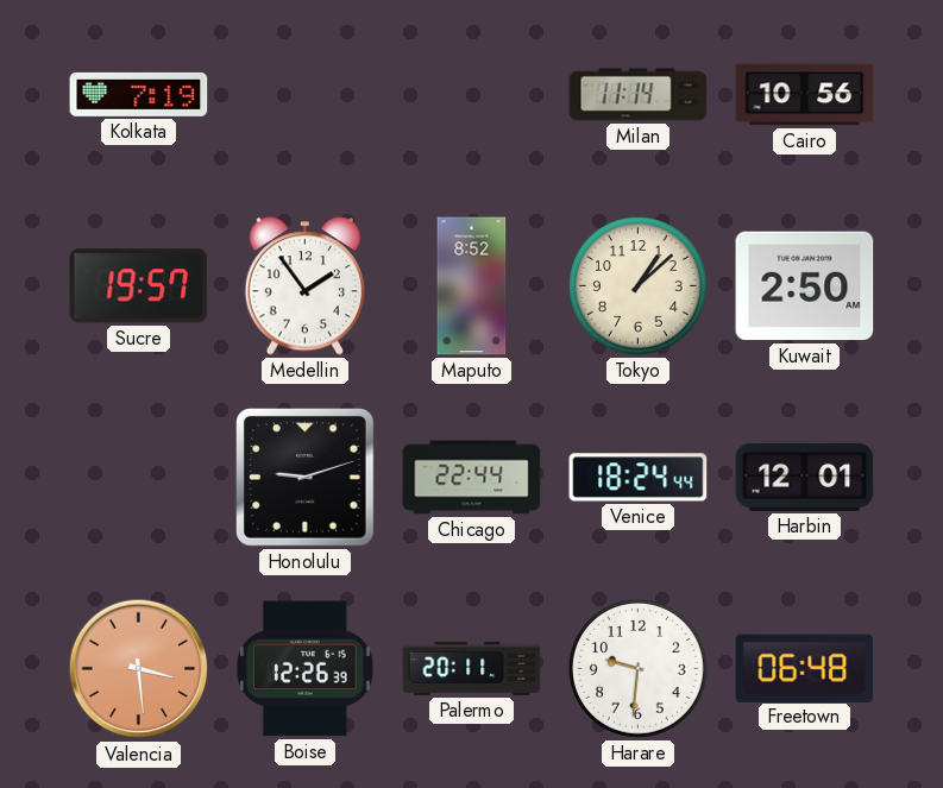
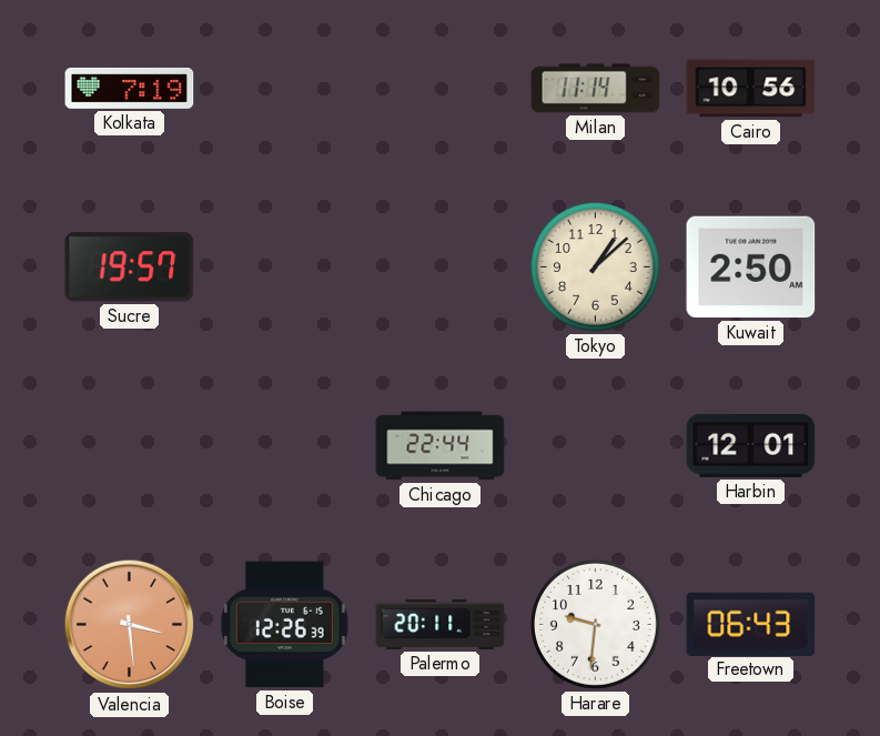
Medellin: 1:54 -> none
Maputo: 8:52 -> none
Honolulu: 9:12 -> none
Venice: 18:24 -> none
Freetown: 06:48 -> 06:43
